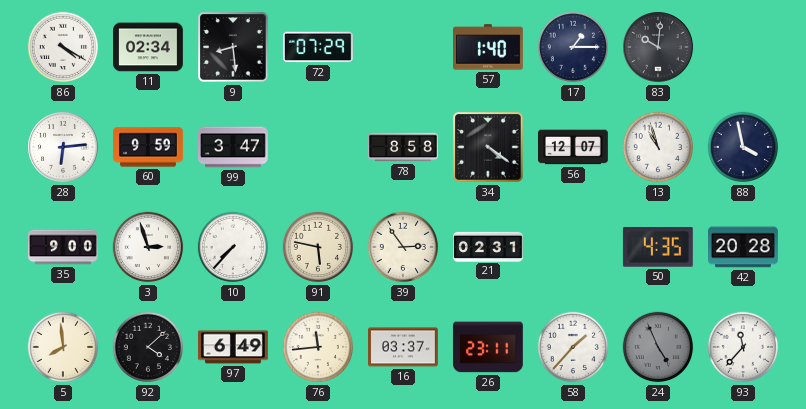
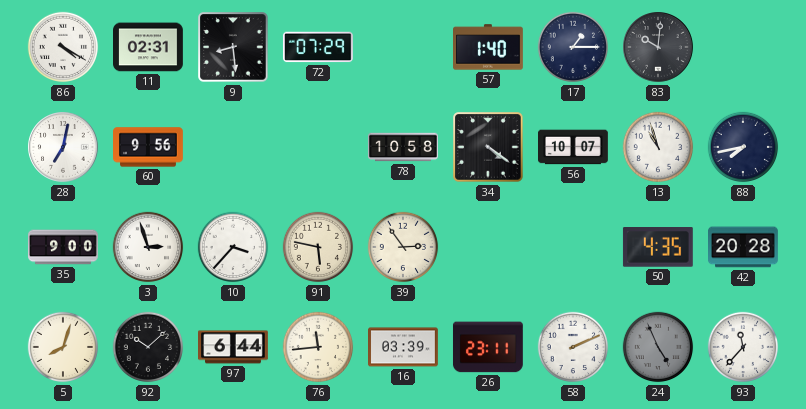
11: 02:34 -> 02:31
28: 6:14 -> 7:02
60: 9:59 -> 9:56
99: 3:47 -> none
78: 8:58 -> 10:58
56: 12:07 -> 10:07
88: 3:58 -> 7:43
10: 7:37 -> 3:37
21: 02:31 -> none
5: 7:59 -> 8:03
92: 4:08 -> 10:08
97: 6:49 -> 6:44
16: 03:37 -> 03:39
58: 1:37 -> 2:11
